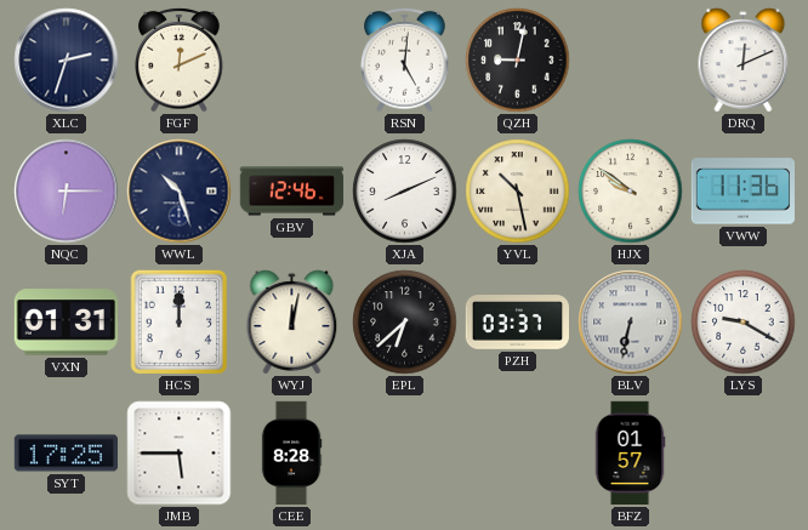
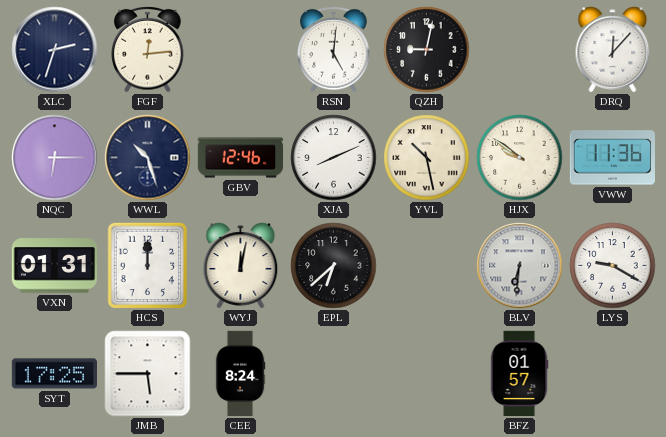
FGF: 12:11 -> 12:14
DRQ: 12:11 -> 12:07
PZH: 03:37 -> none
BLV: 6:32 -> 6:31
CEE: 8:28 -> 8:24
